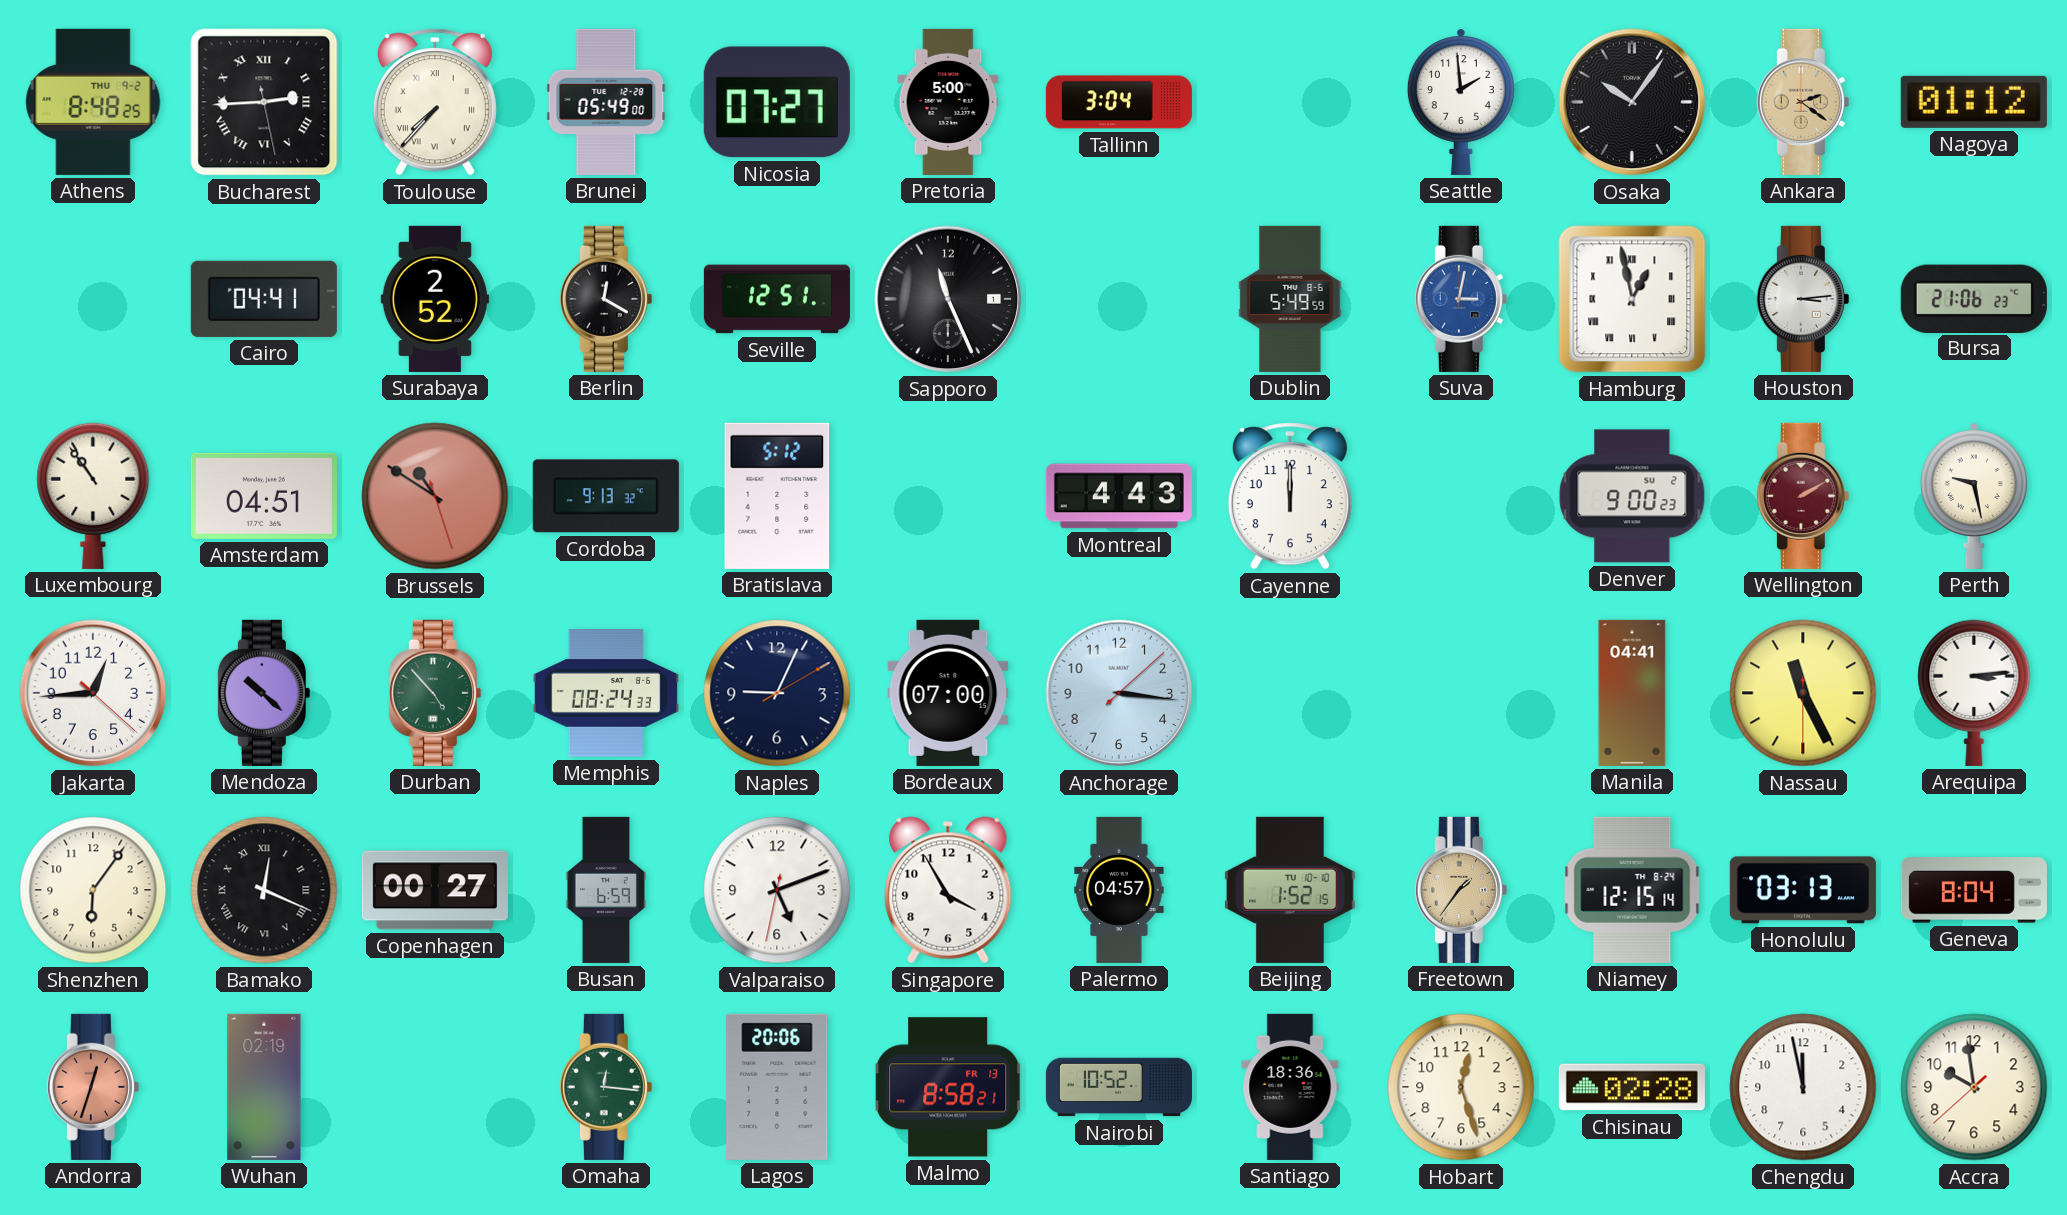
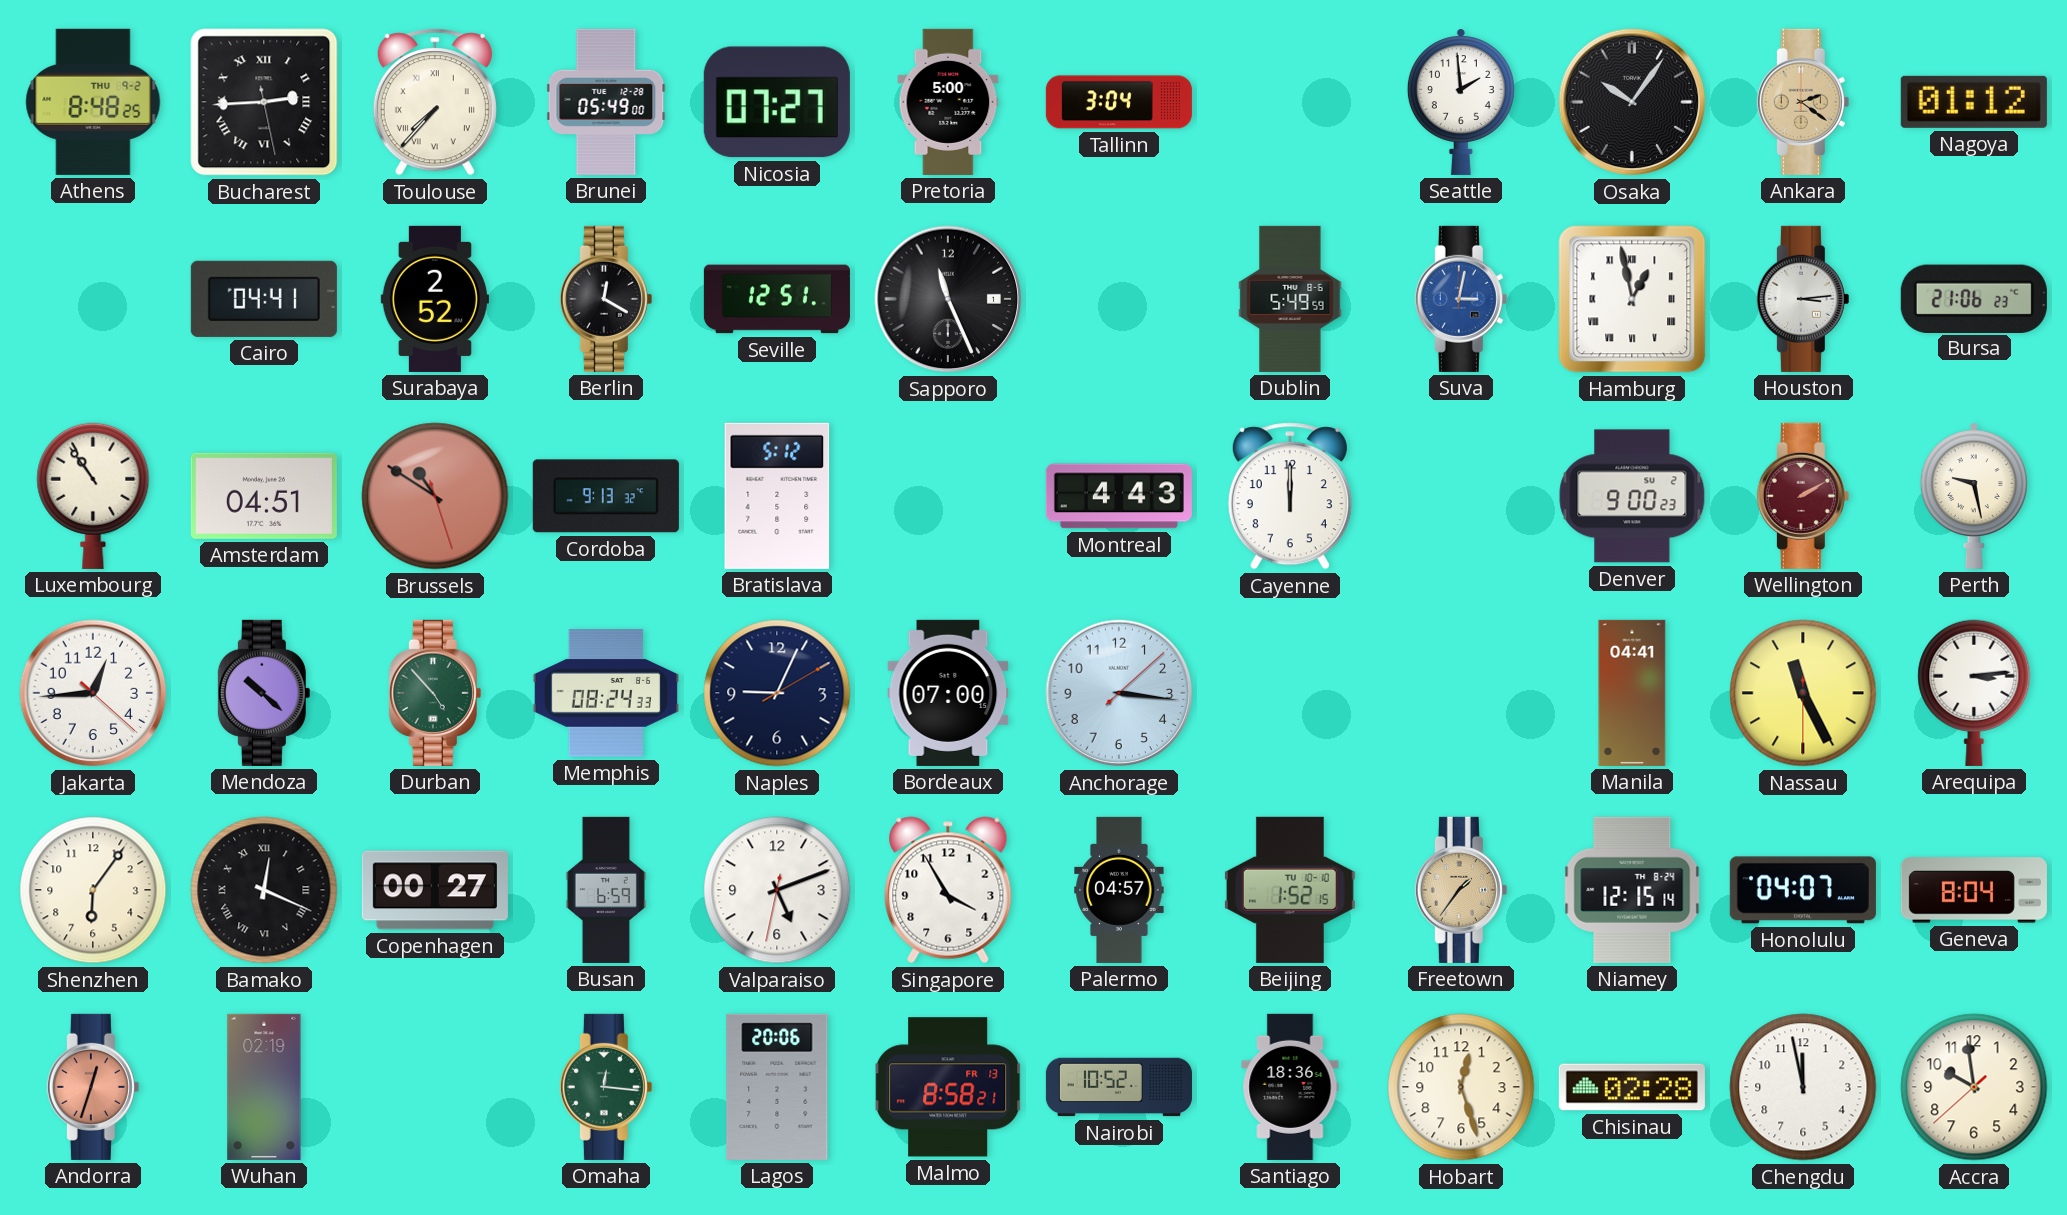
Honolulu: 03:13 -> 04:07
